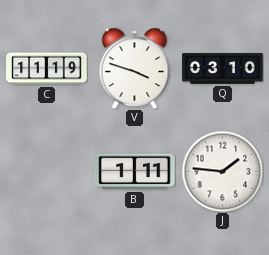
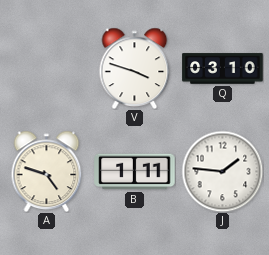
C: 11:19 -> none
A: none -> 4:48
